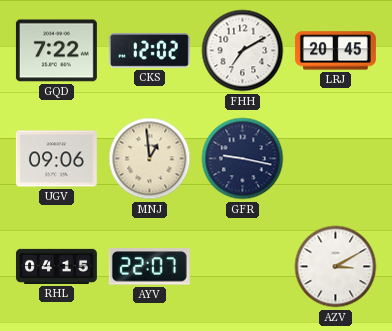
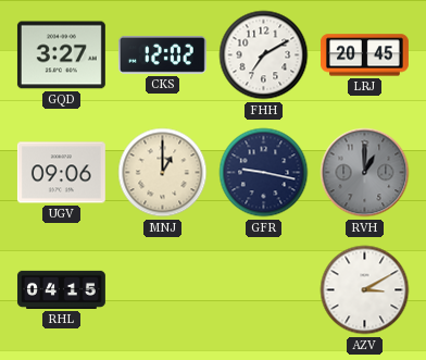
GQD: 7:22 -> 3:27
MNJ: 12:59 -> 1:00
RVH: none -> 1:00
AYV: 22:07 -> none
